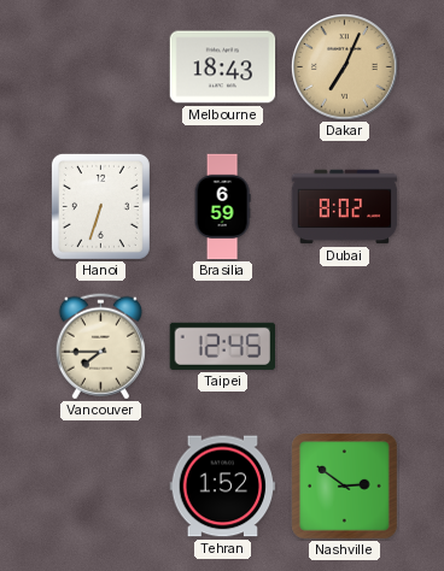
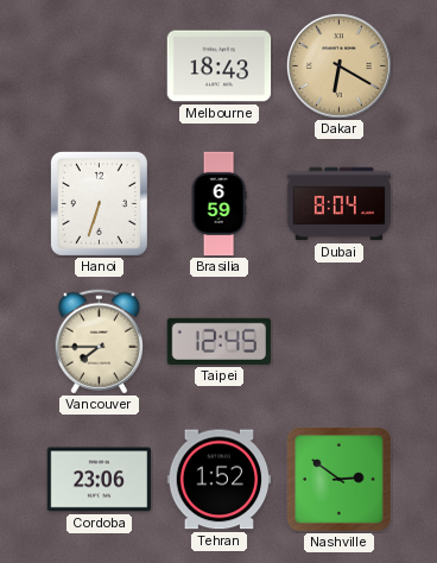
Dakar: 7:04 -> 6:20
Dubai: 8:02 -> 8:04
Cordoba: none -> 23:06
